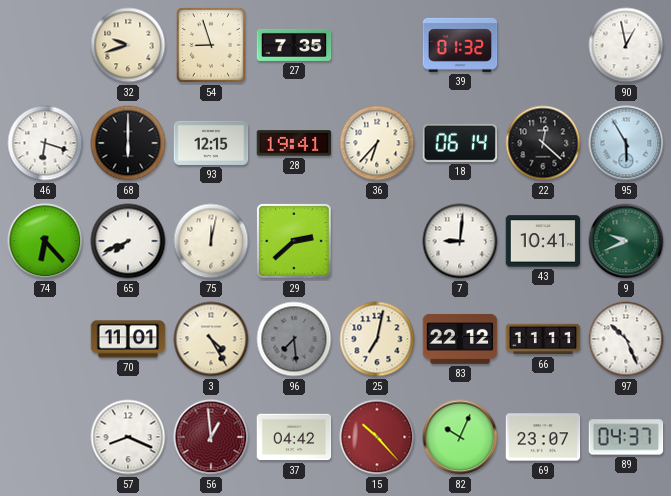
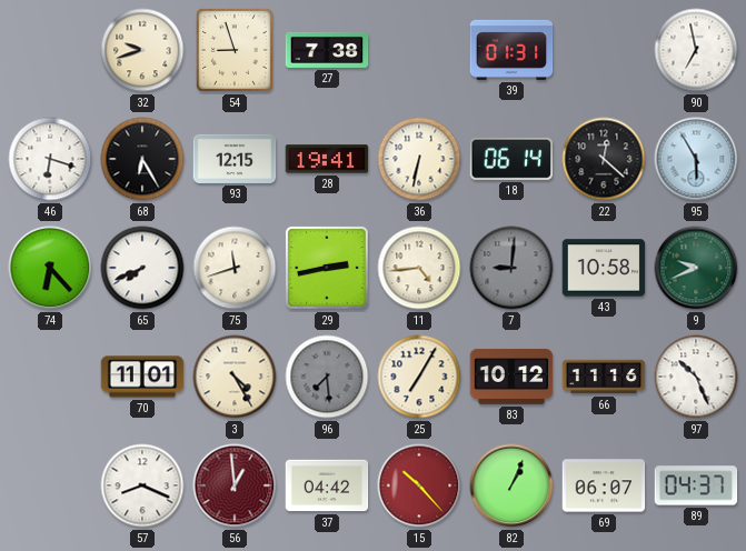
27: 7:35 -> 7:38
39: 01:32 -> 01:31
90: 12:58 -> 6:58
68: 6:00 -> 6:25
36: 6:37 -> 6:32
75: 12:02 -> 11:42
29: 2:38 -> 2:43
11: none -> 4:44
7 dial: white -> grey
43: 10:41 -> 10:58
25: 7:02 -> 7:05
83: 22:12 -> 10:12
66: 11:11 -> 11:16
82: 10:04 -> 1:04
69: 23:07 -> 06:07
